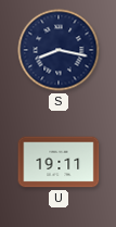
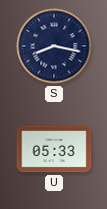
U: 19:11 -> 05:33
